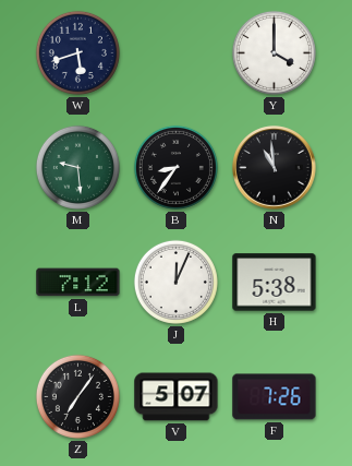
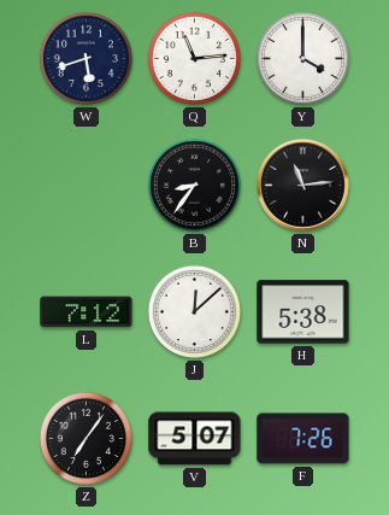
Q: none -> 11:14
M: 9:29 -> none
N: 10:59 -> 11:14
J: 12:04 -> 12:08
